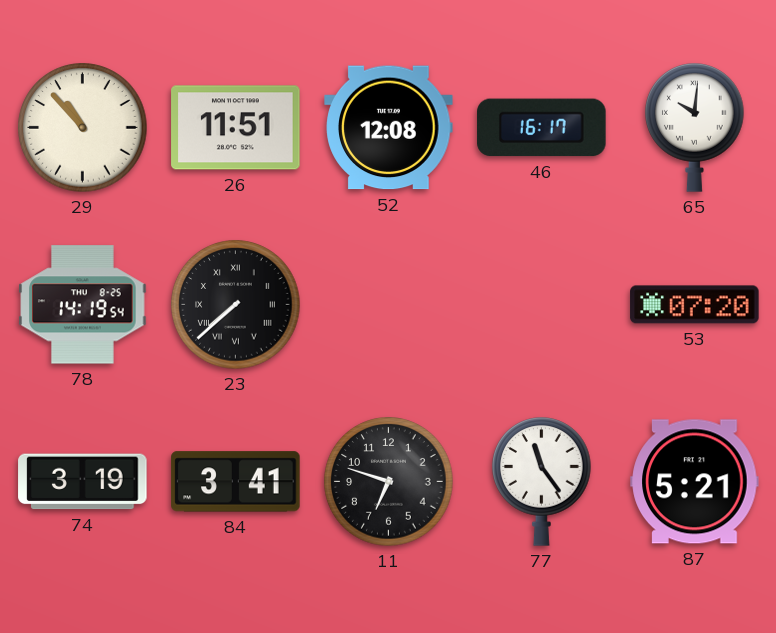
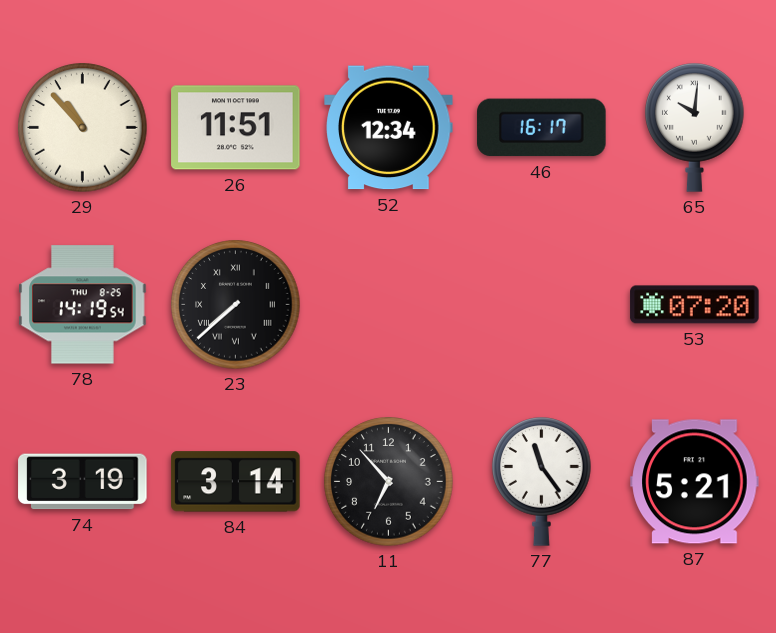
52: 12:08 -> 12:34
84: 3:41 -> 3:14
11: 6:48 -> 6:53
